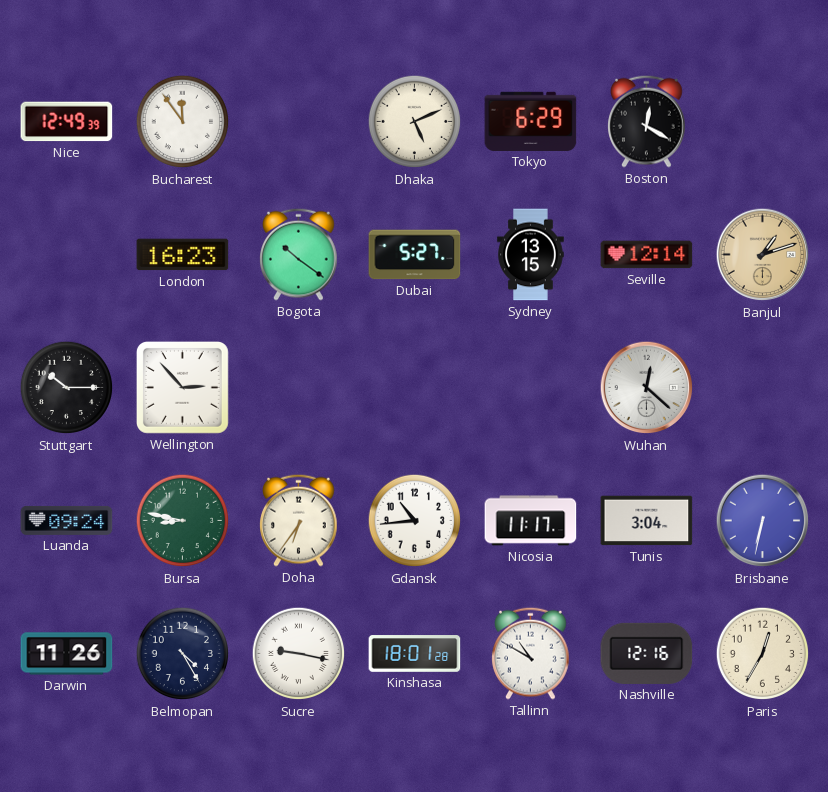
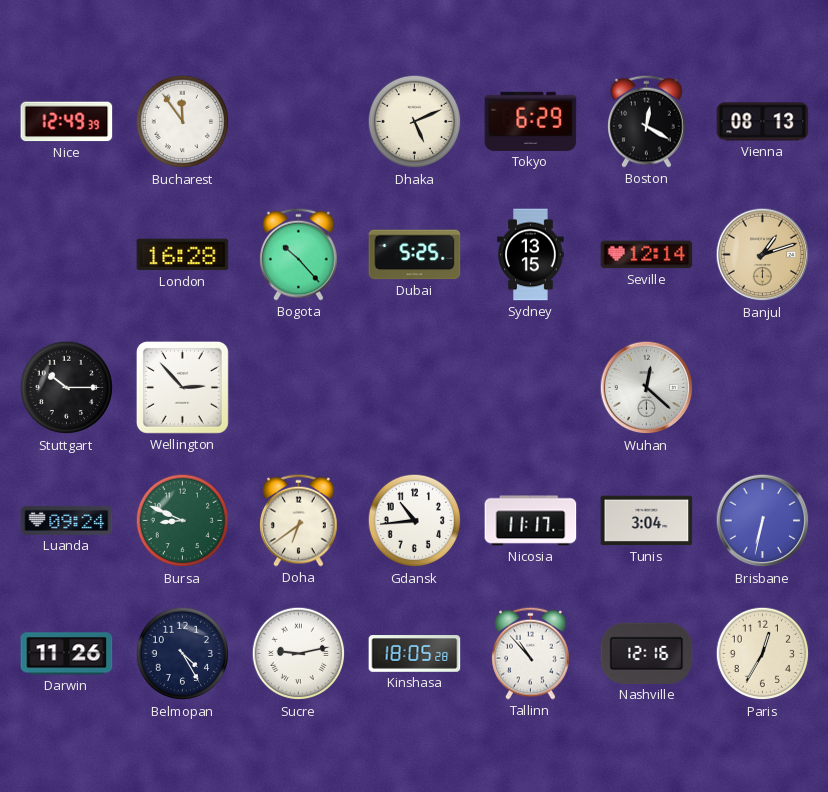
Vienna: none -> 08:13
London: 16:23 -> 16:28
Bogota: 10:21 -> 10:23
Dubai: 5:27 -> 5:25
Bursa: 8:47 -> 8:49
Doha: 6:36 -> 6:39
Sucre: 9:17 -> 9:13
Kinshasa: 18:01 -> 18:05
Tallinn: 10:50 -> 10:53
